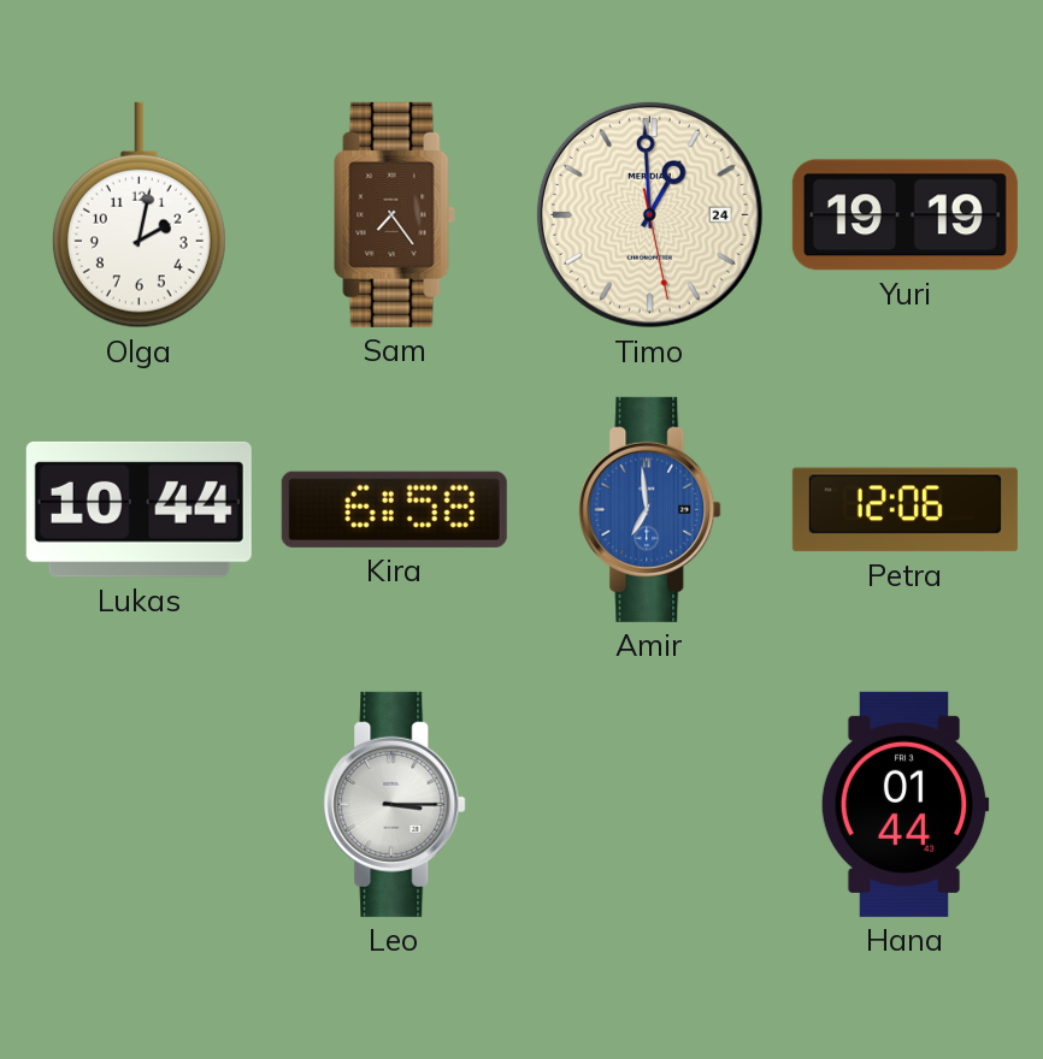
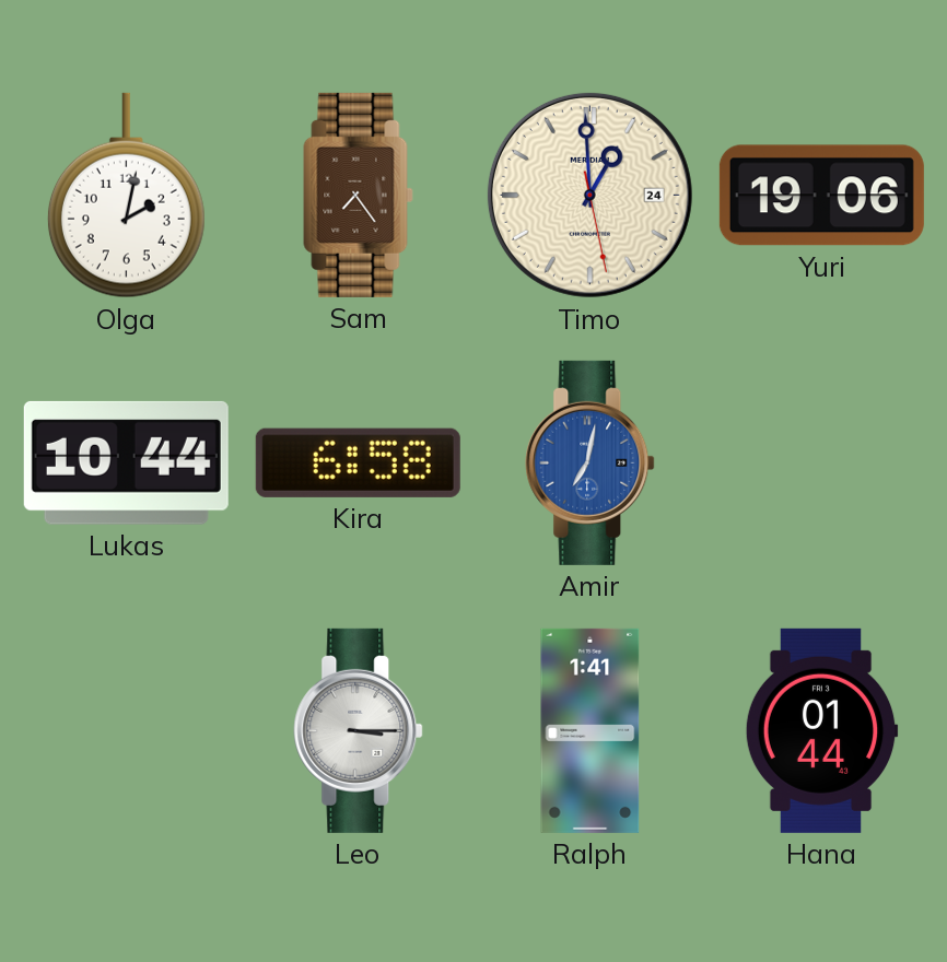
Yuri: 19:19 -> 19:06
Amir: 6:59 -> 7:02
Petra: 12:06 -> none
Ralph: none -> 1:41
